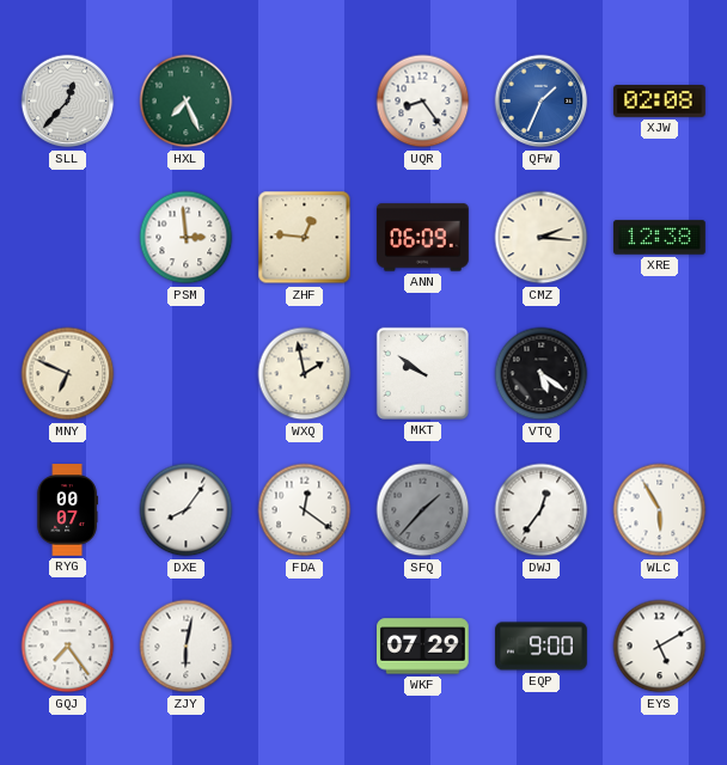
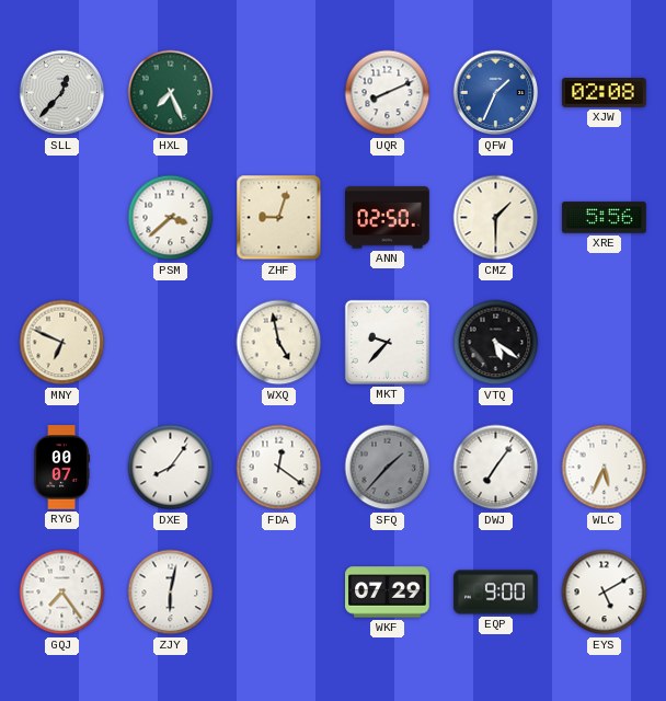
UQR: 8:24 -> 8:11
PSM: 2:59 -> 3:38
ZHF: 12:46 -> 9:03
ANN: 06:09 -> 02:50
CMZ: 2:16 -> 1:30
XRE: 12:38 -> 5:56
WXQ: 1:58 -> 4:58
MKT: 9:51 -> 9:37
DWJ: 12:36 -> 7:06
WLC: 5:55 -> 5:34
